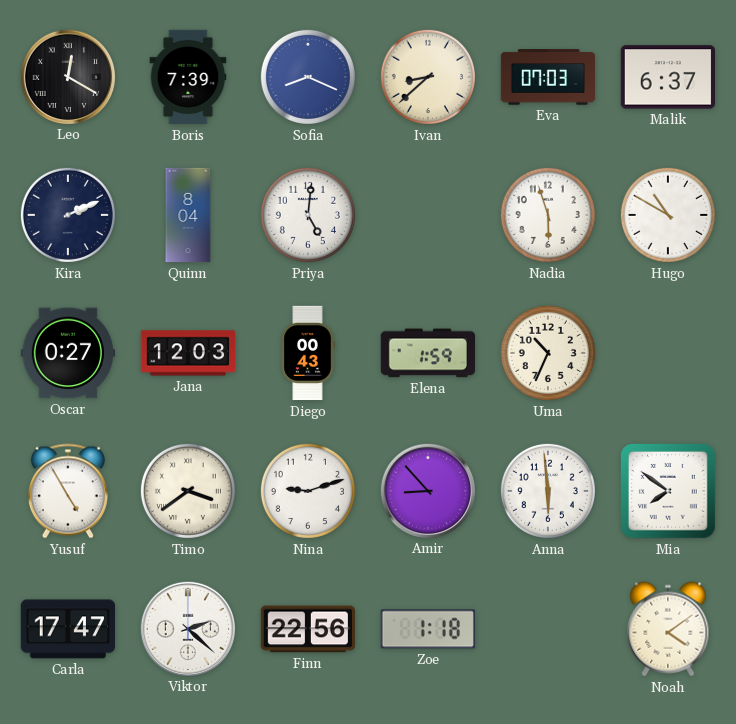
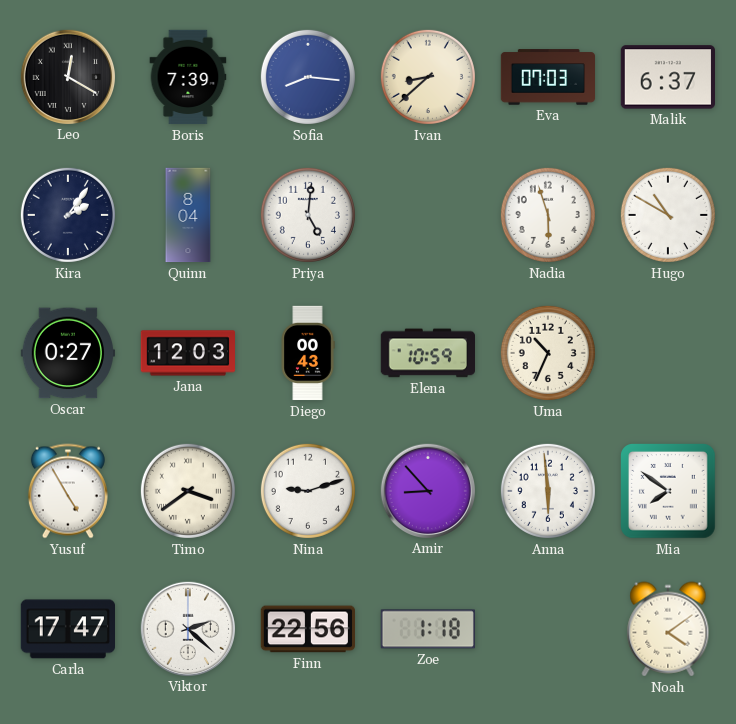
Sofia: 8:19 -> 8:16
Kira: 2:11 -> 2:06
Elena: 1:59 -> 10:59
